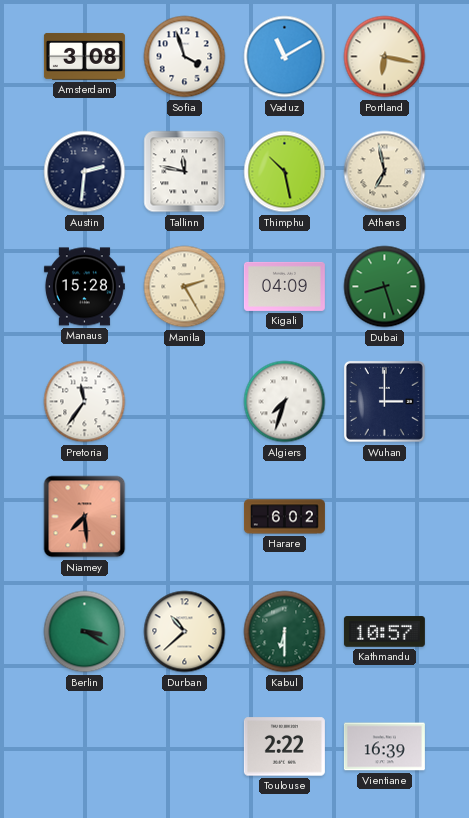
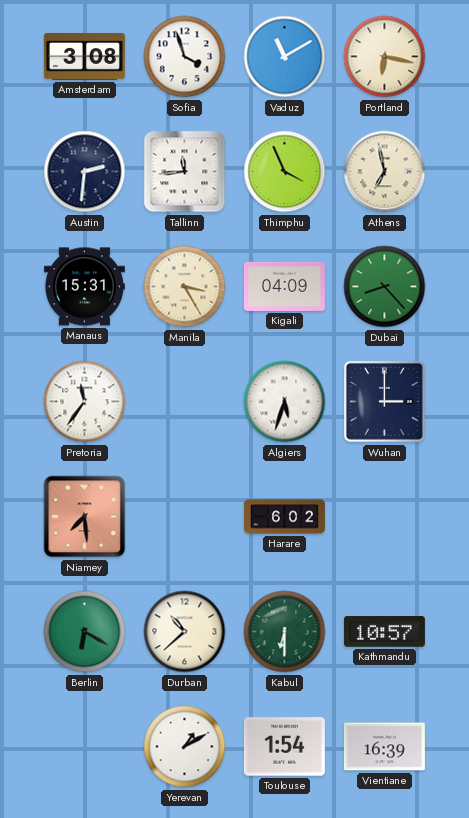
Tallinn: 11:47 -> 11:44
Thimphu: 10:28 -> 3:56
Manaus: 15:28 -> 15:31
Manila: 2:25 -> 3:25
Dubai: 8:27 -> 8:23
Algiers: 7:33 -> 5:33
Berlin: 3:20 -> 6:20
Yerevan: none -> 1:10
Toulouse: 2:22 -> 1:54
